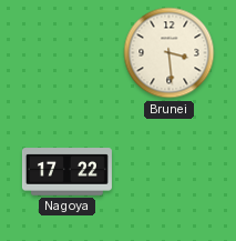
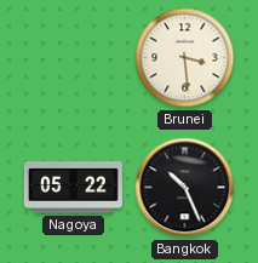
Nagoya: 17:22 -> 05:22
Bangkok: none -> 10:26
